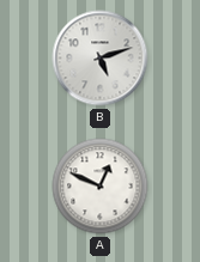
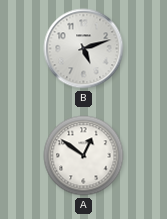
A: 12:49 -> 12:51
